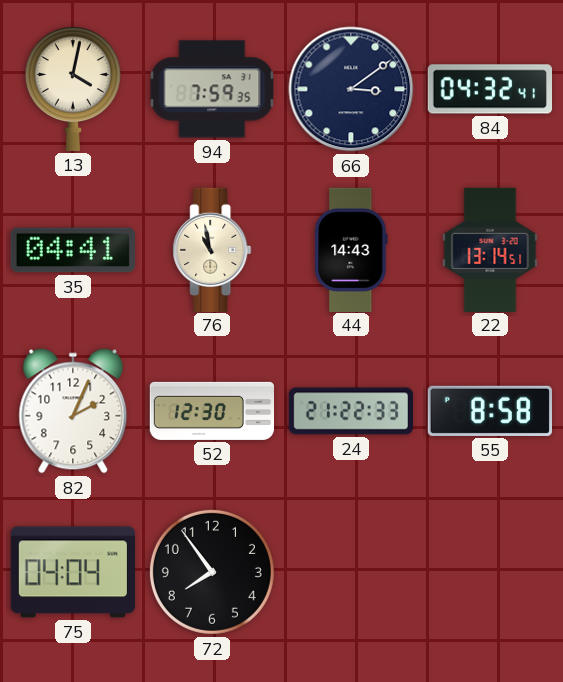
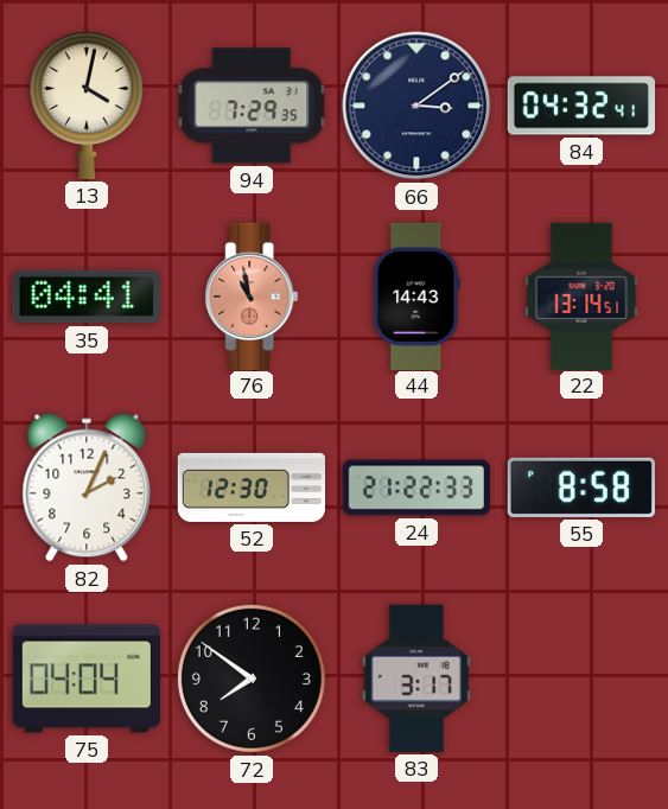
94: 7:59 -> 7:29
76 dial: cream -> salmon
72: 7:54 -> 7:51
83: none -> 3:17
